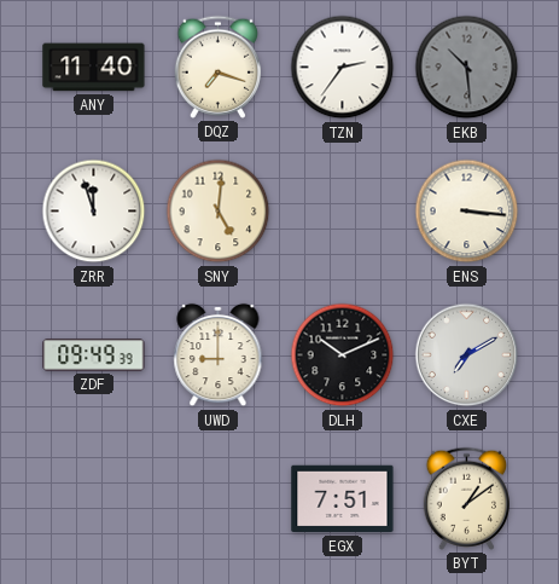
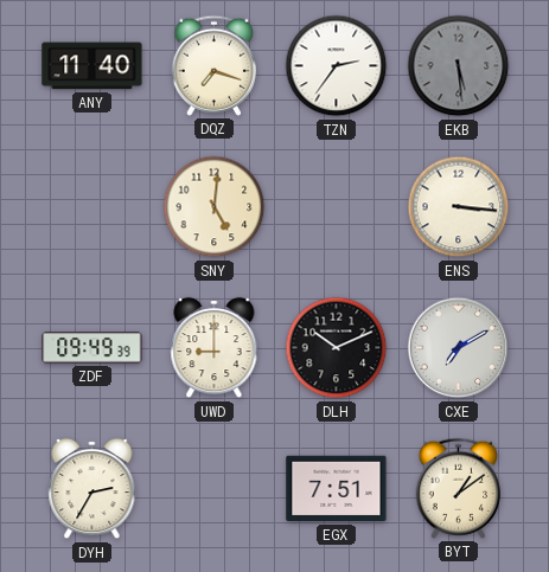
EKB: 10:29 -> 5:29
ZRR: 11:57 -> none
DYH: none -> 2:35
